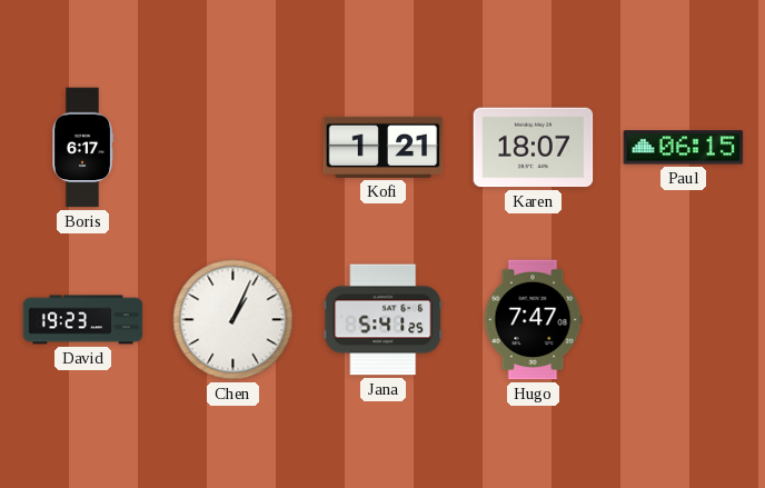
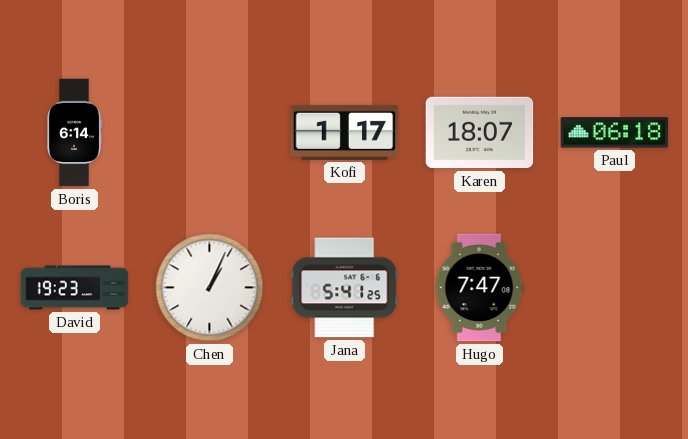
Boris: 6:17 -> 6:14
Kofi: 1:21 -> 1:17
Paul: 06:15 -> 06:18
